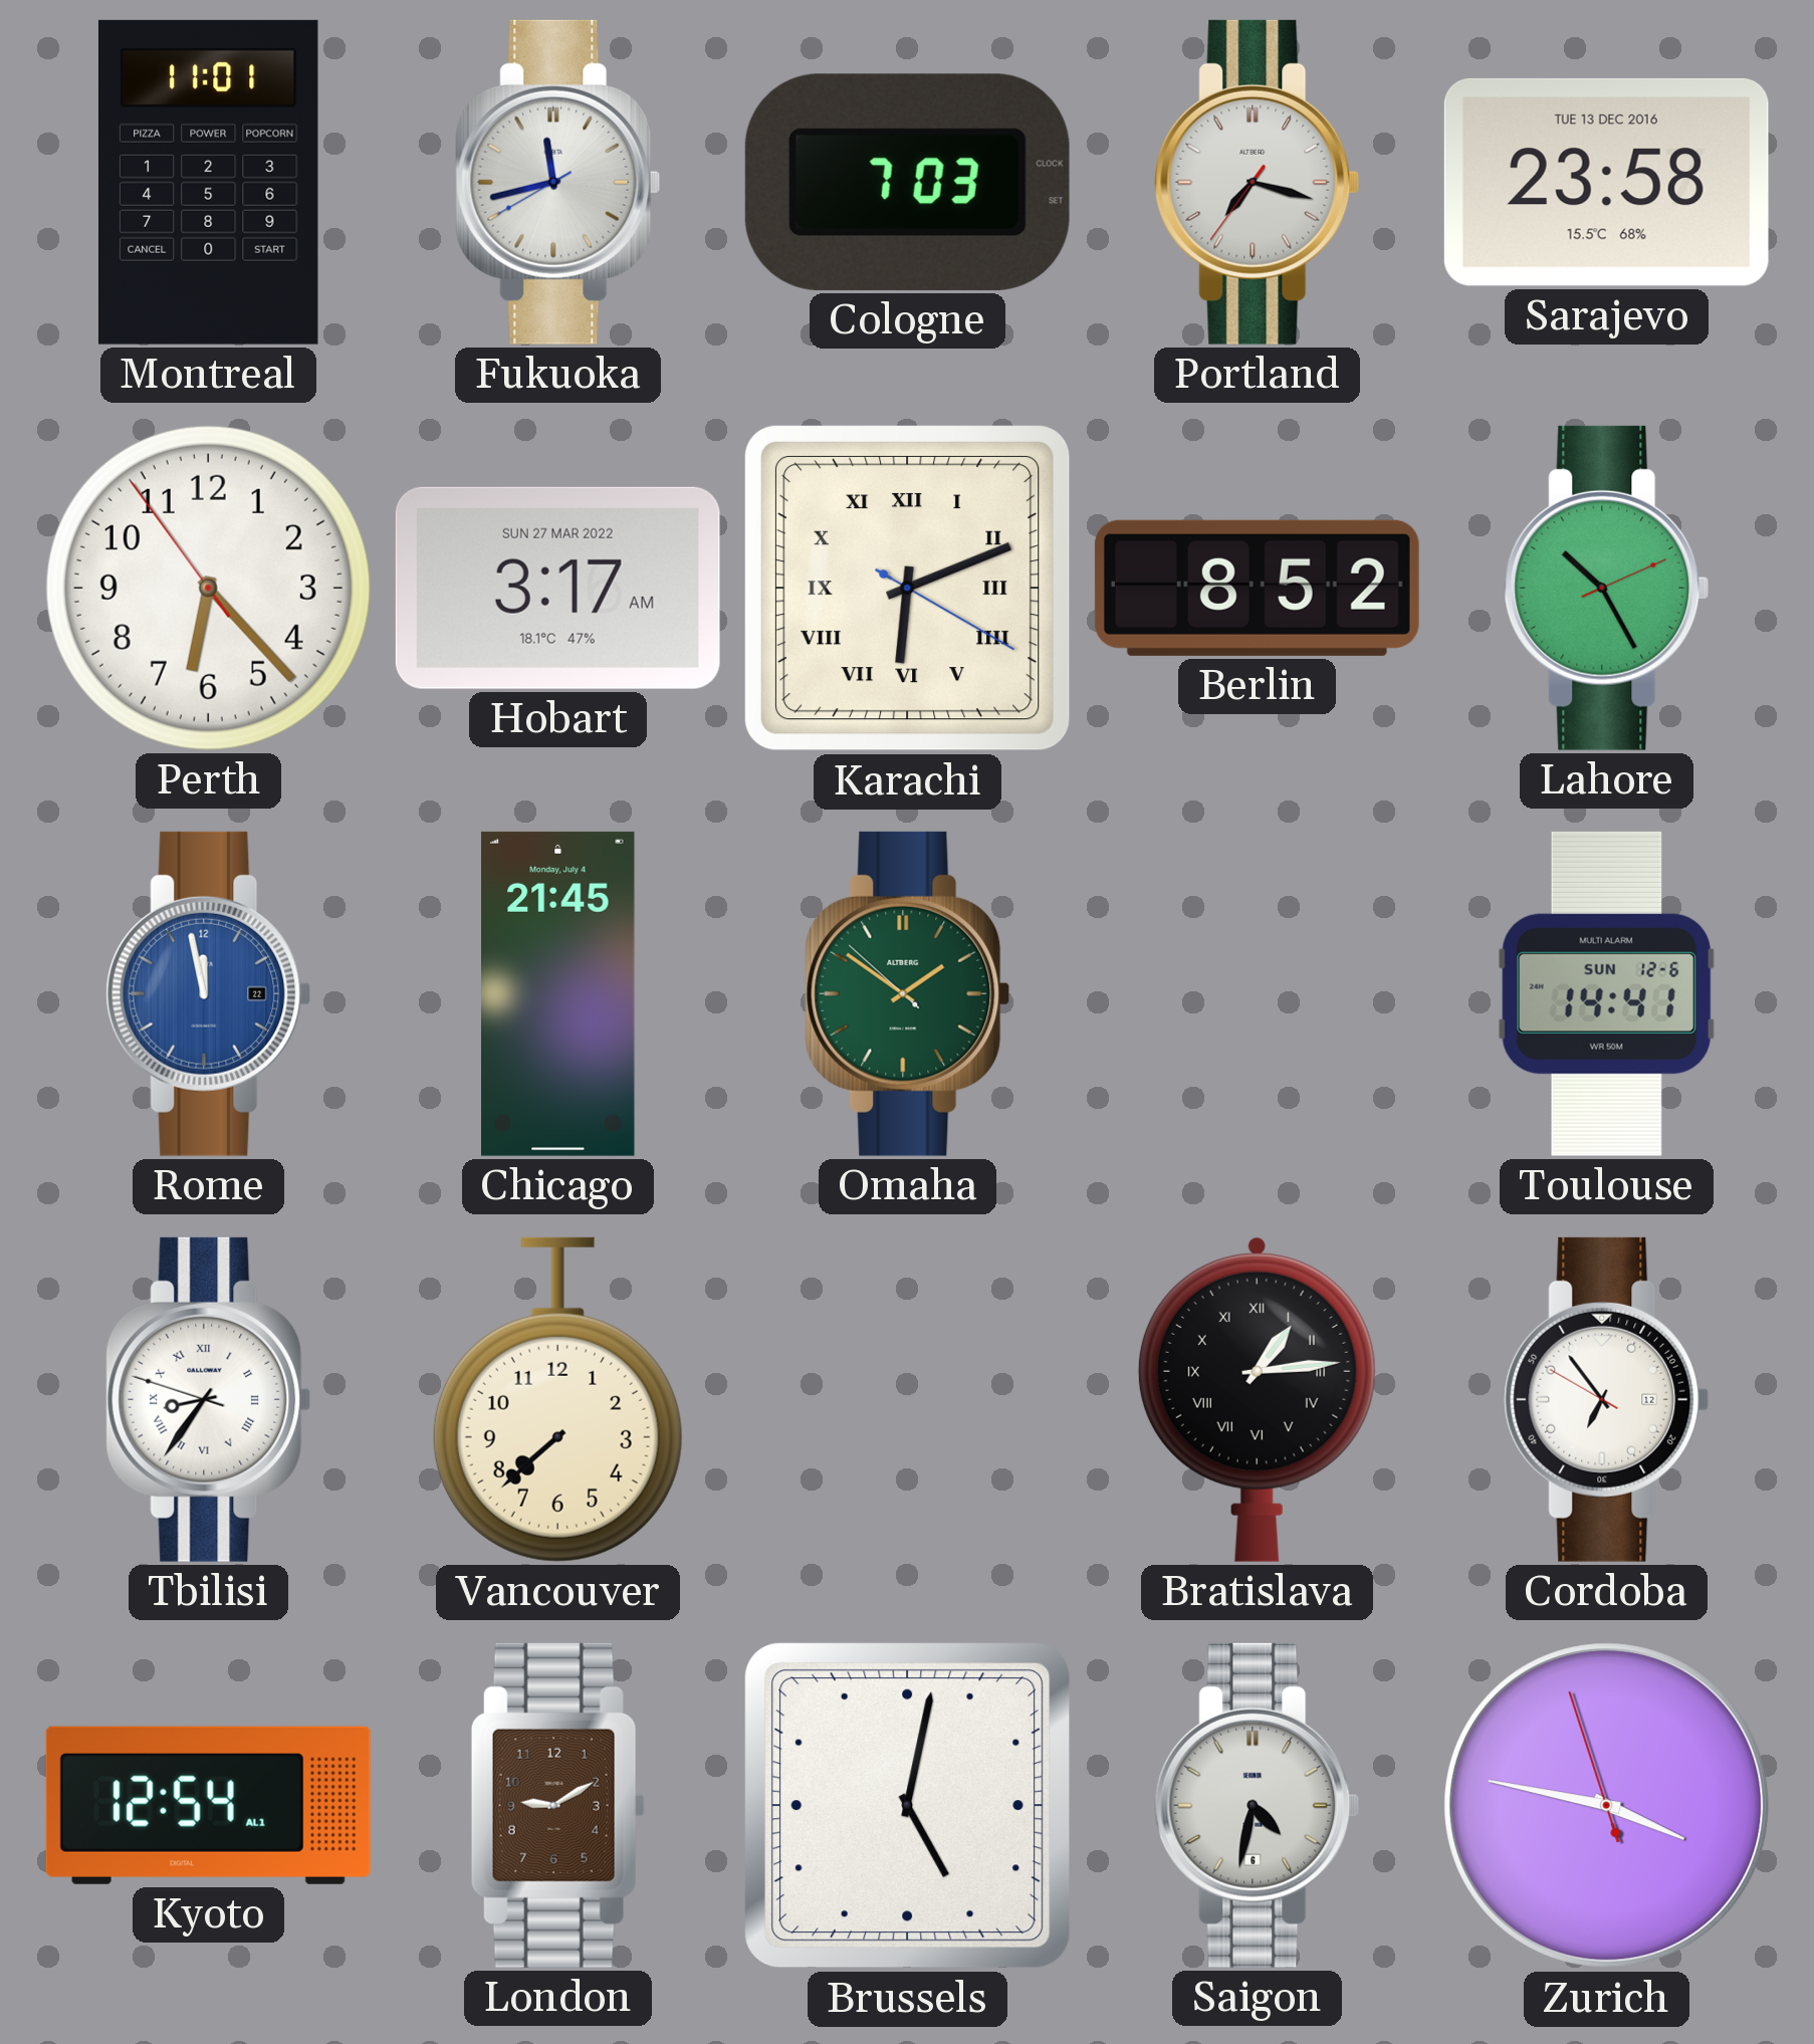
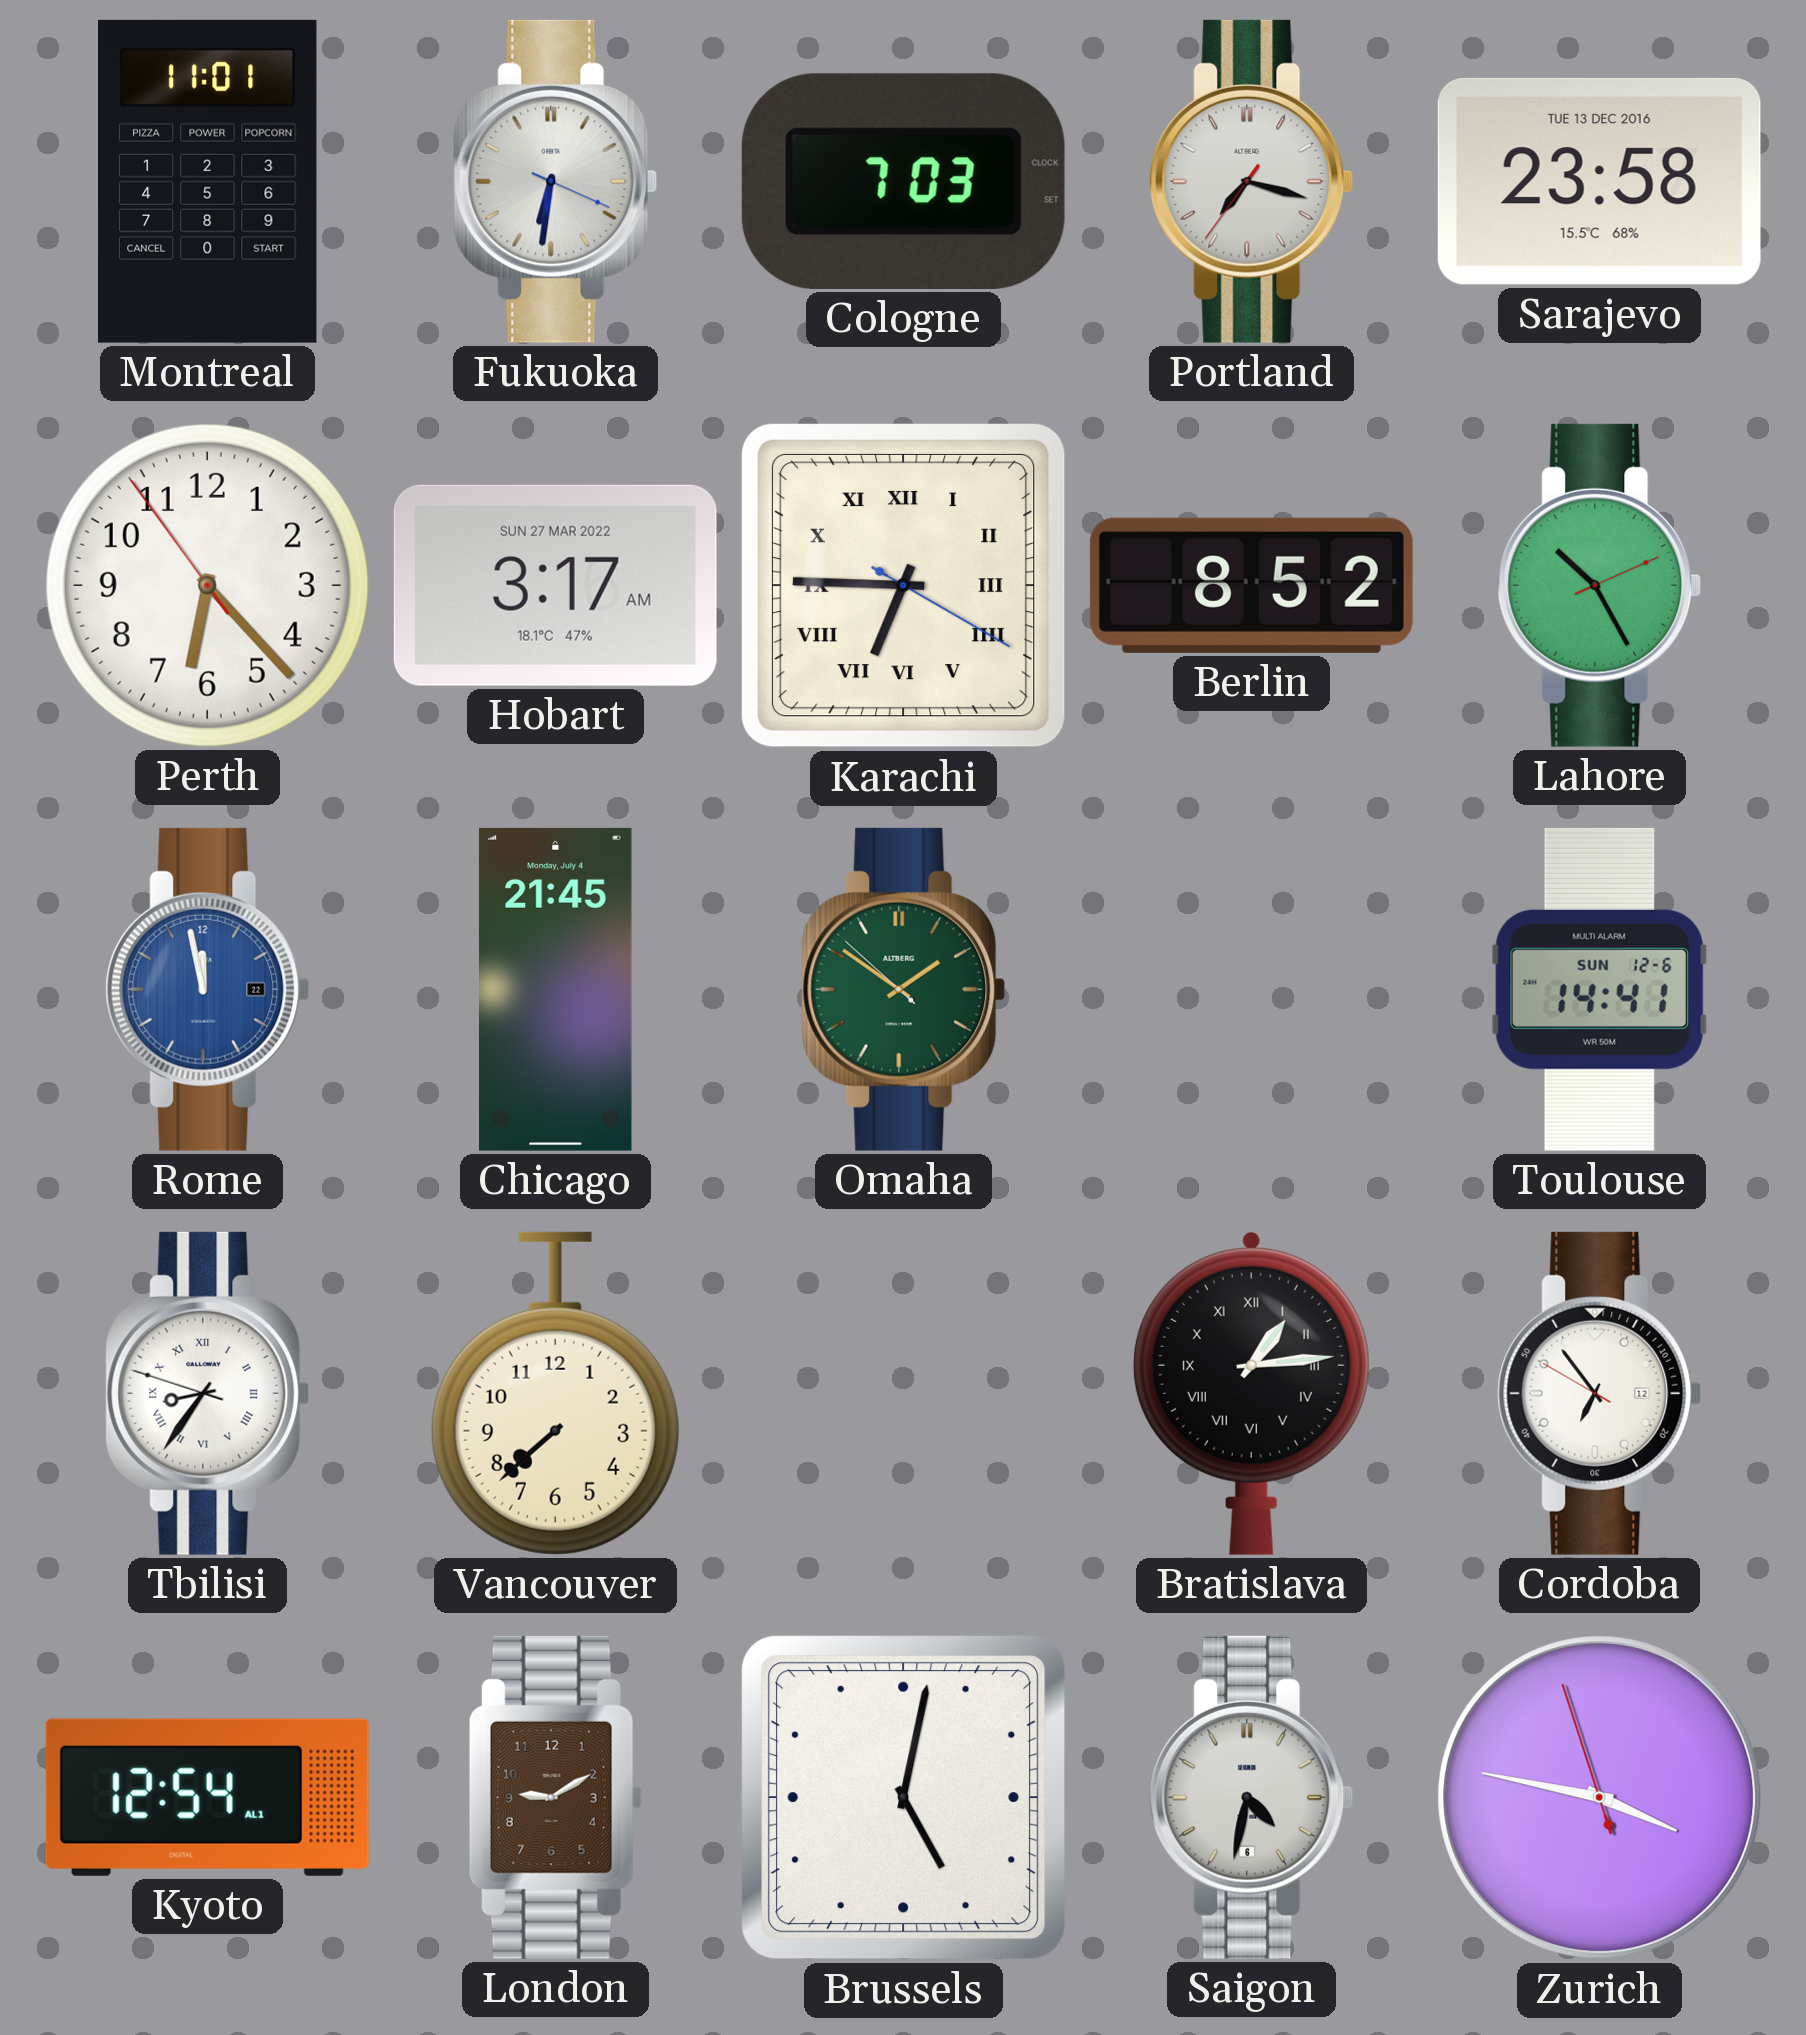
Fukuoka: 11:42 -> 6:31
Karachi: 6:11 -> 6:45
